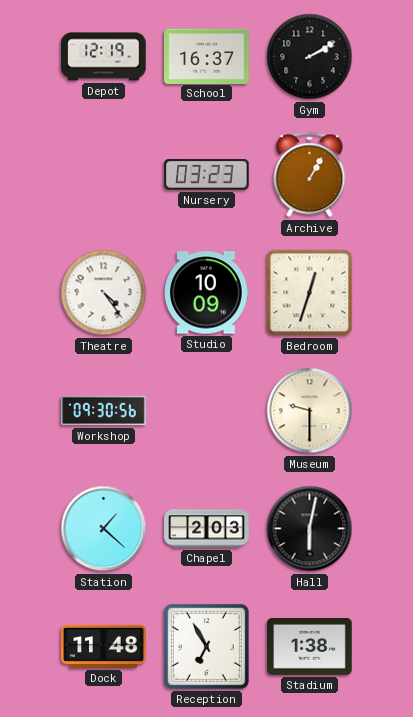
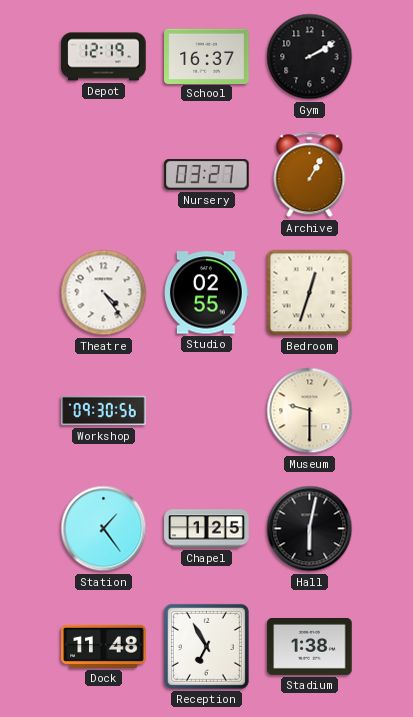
Nursery: 03:23 -> 03:27
Studio: 10:09 -> 02:55
Station: 1:22 -> 1:24
Chapel: 2:03 -> 1:25
